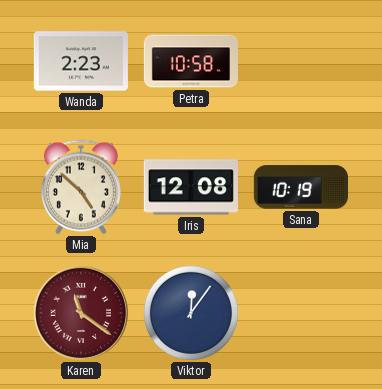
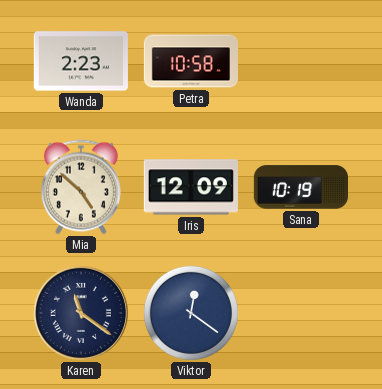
Iris: 12:08 -> 12:09
Karen dial: burgundy -> navy
Viktor: 12:06 -> 12:21
